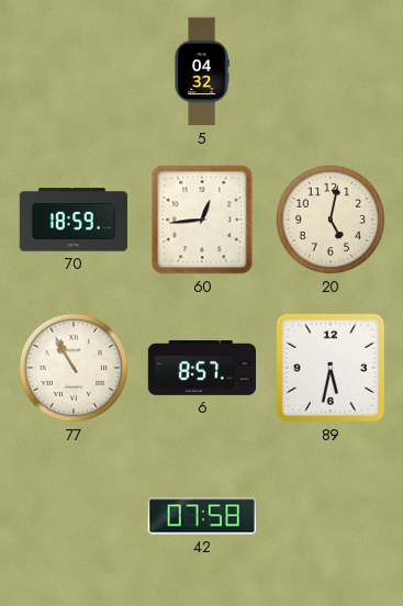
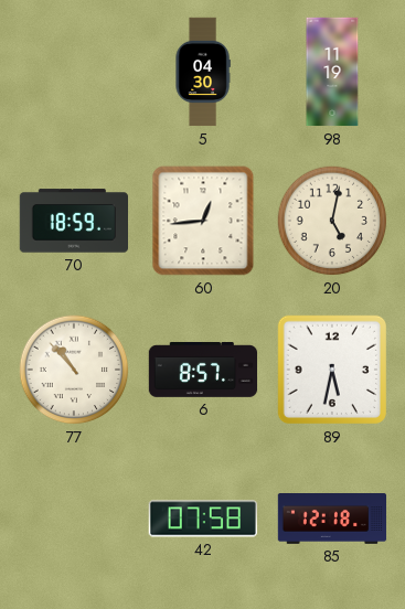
5: 04:32 -> 04:30
98: none -> 11:19
77: 10:55 -> 10:53
85: none -> 12:18
